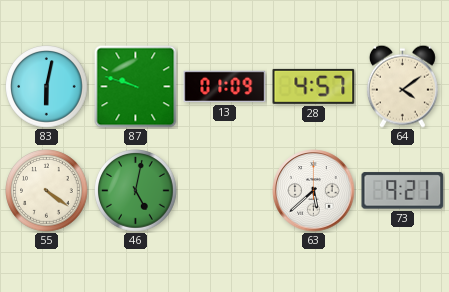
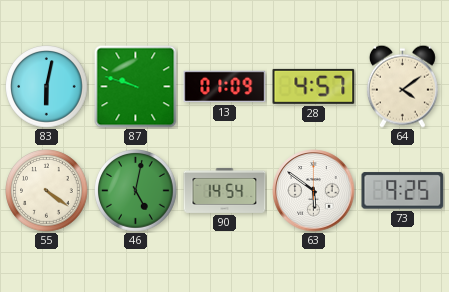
90: none -> 14:54
63: 5:38 -> 5:51
73: 9:21 -> 9:25
